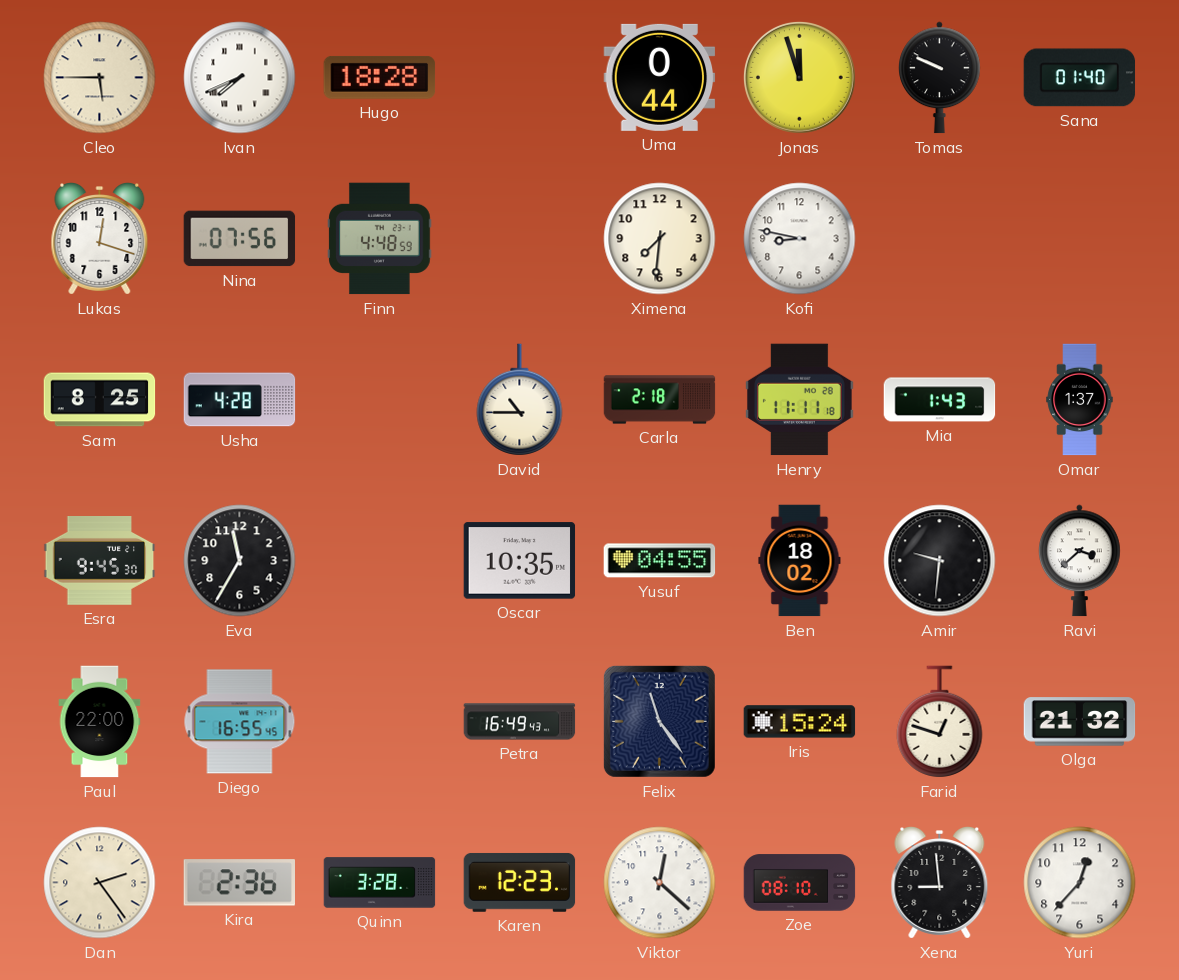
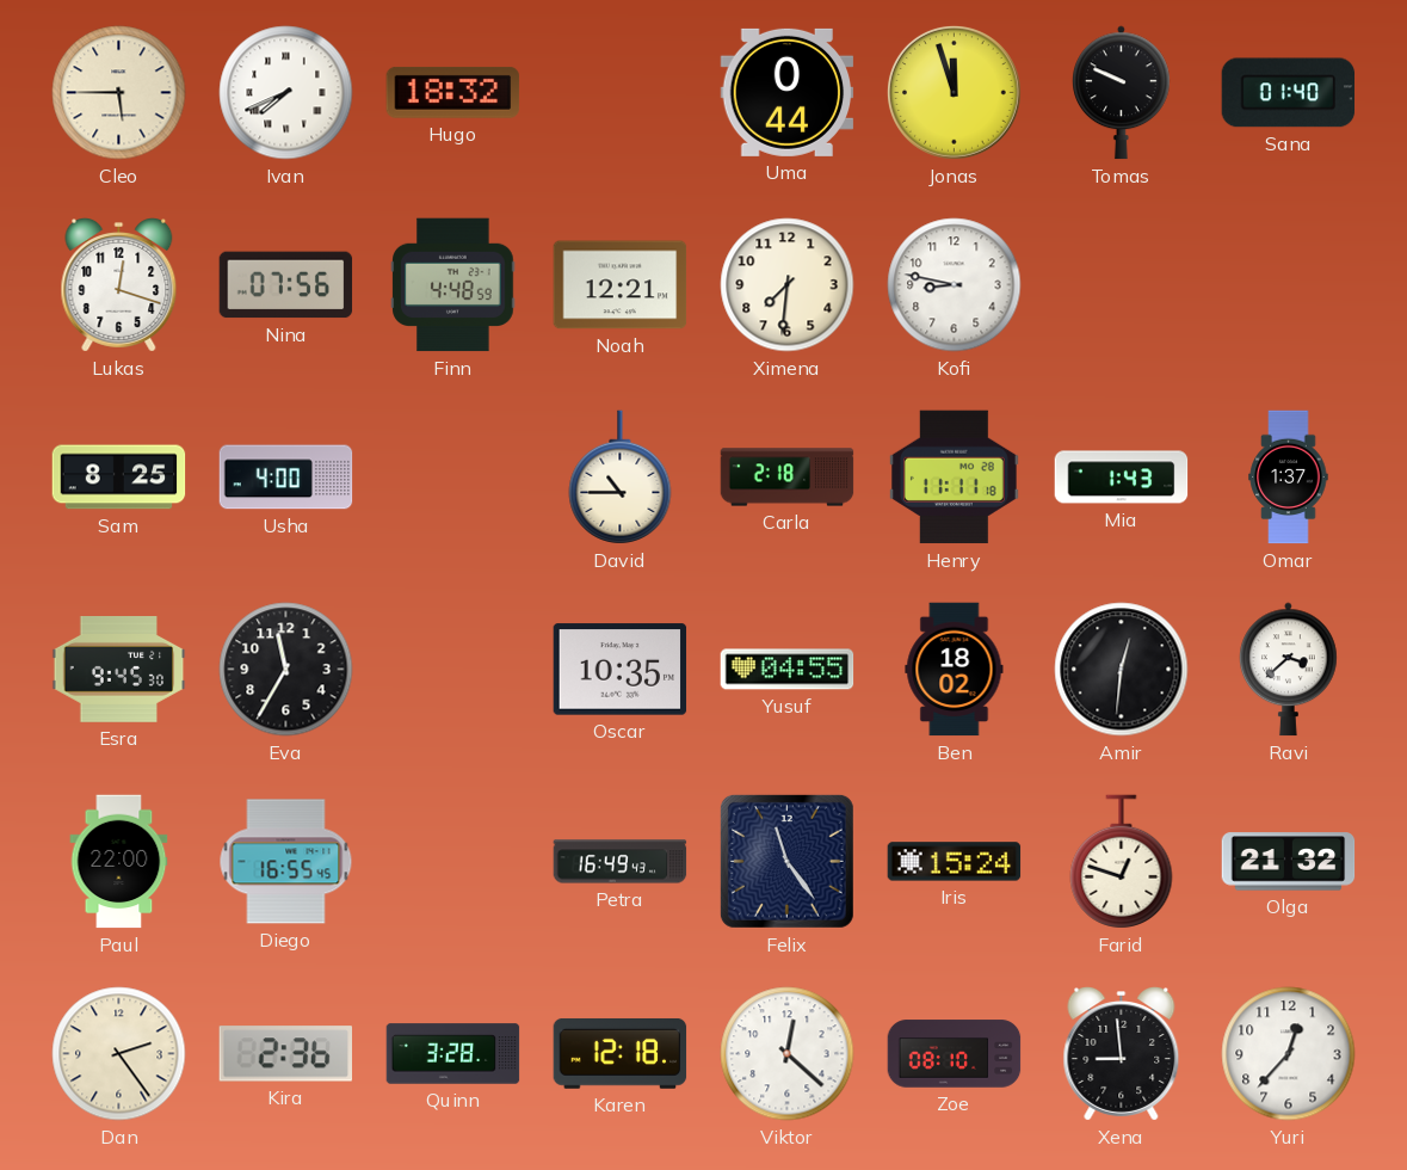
Hugo: 18:28 -> 18:32
Noah: none -> 12:21
Usha: 4:28 -> 4:00
Amir: 9:31 -> 12:31
Karen: 12:23 -> 12:18
